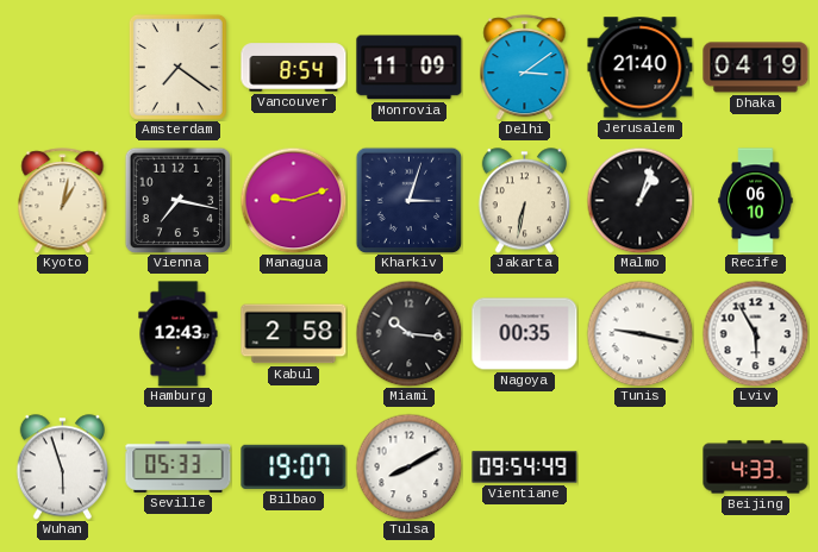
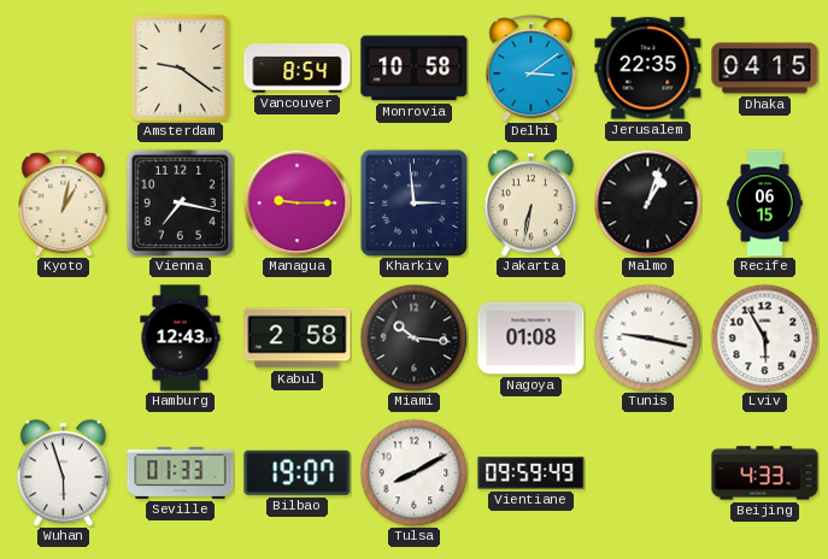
Amsterdam: 7:21 -> 9:21
Monrovia: 11:09 -> 10:58
Jerusalem: 21:40 -> 22:35
Dhaka: 04:19 -> 04:15
Managua: 9:12 -> 9:15
Kharkiv: 3:03 -> 2:59
Recife: 06:10 -> 06:15
Nagoya: 00:35 -> 01:08
Seville: 05:33 -> 01:33
Vientiane: 09:54 -> 09:59
